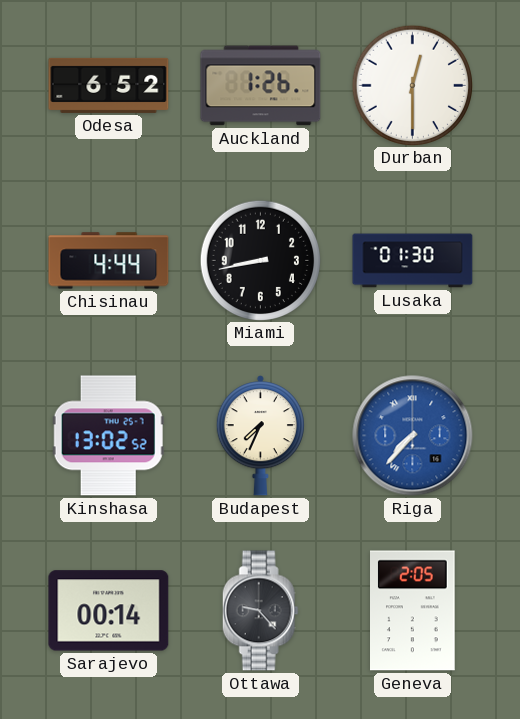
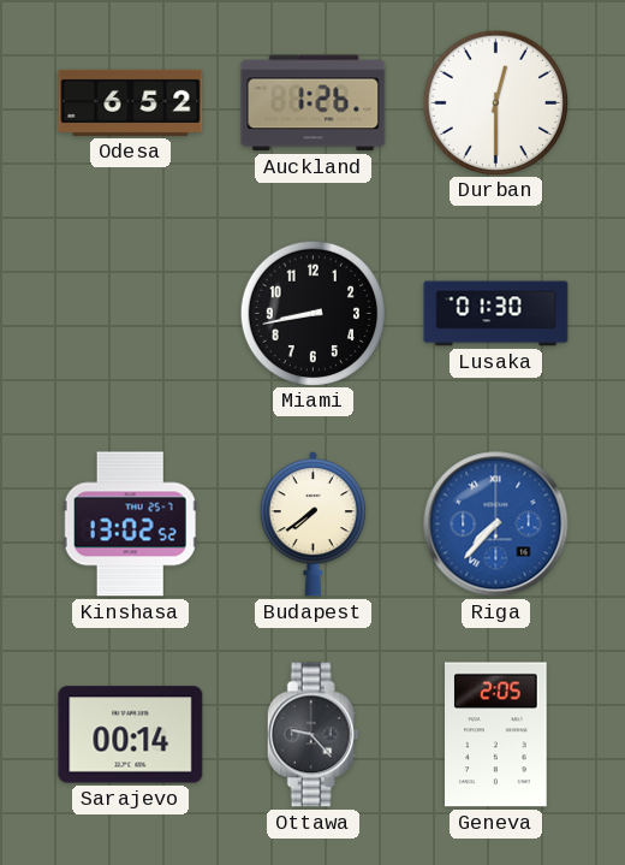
Chisinau: 4:44 -> none
Budapest: 7:34 -> 7:39
